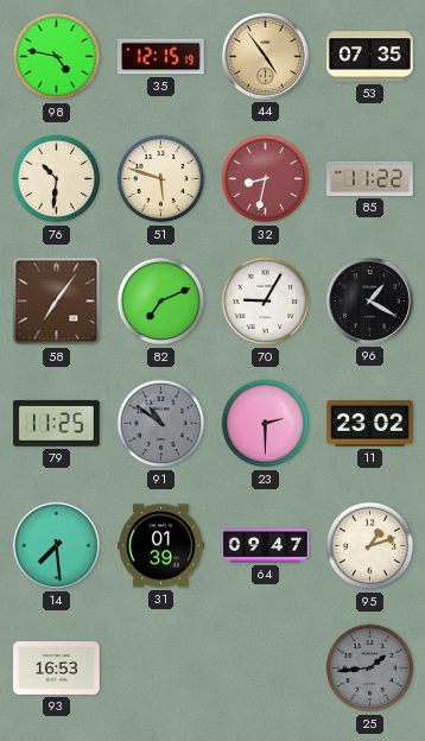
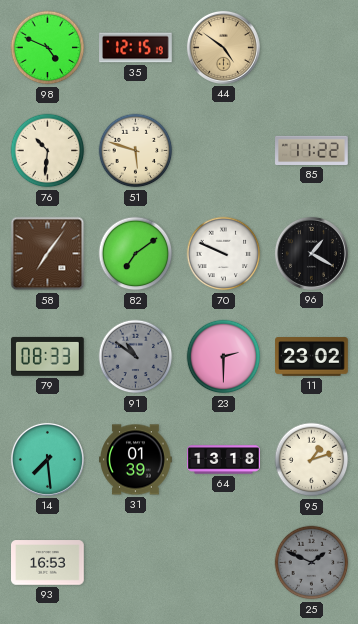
98: 4:47 -> 4:49
44: 4:54 -> 4:51
53: 07:35 -> none
32: 8:32 -> none
82: 7:11 -> 7:09
70: 9:05 -> 9:49
79: 11:25 -> 08:33
64: 09:47 -> 13:18
25: 1:44 -> 1:49
